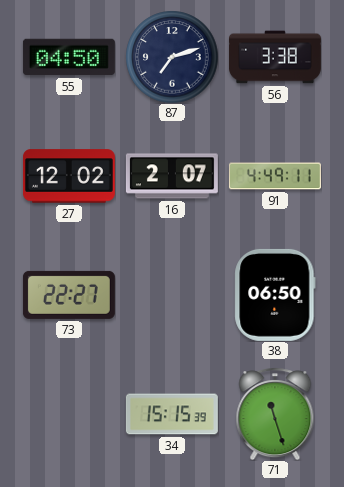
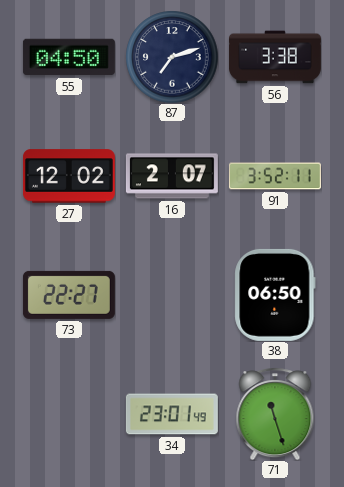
91: 4:49 -> 3:52
34: 15:15 -> 23:01
